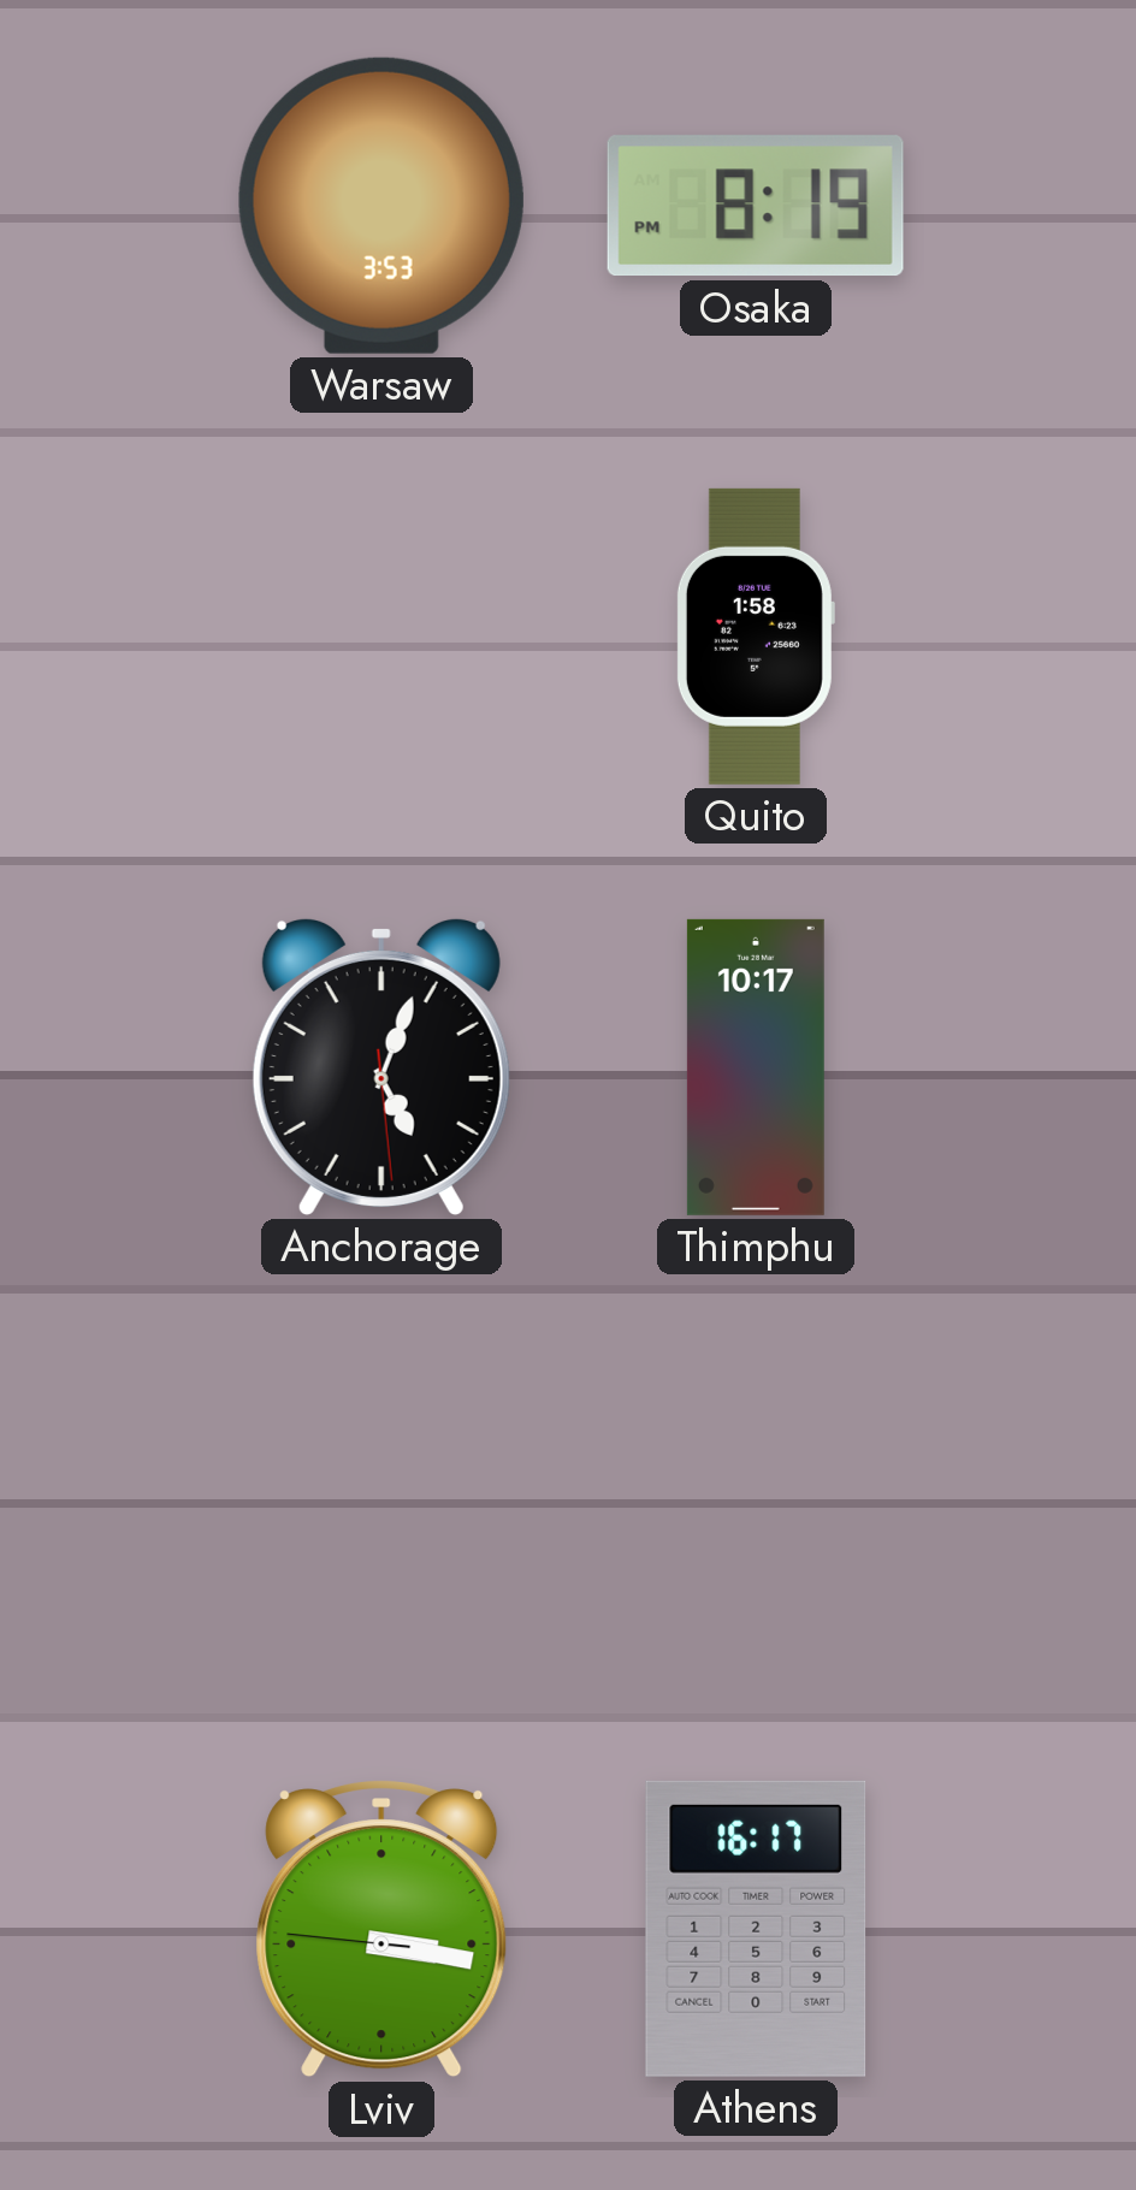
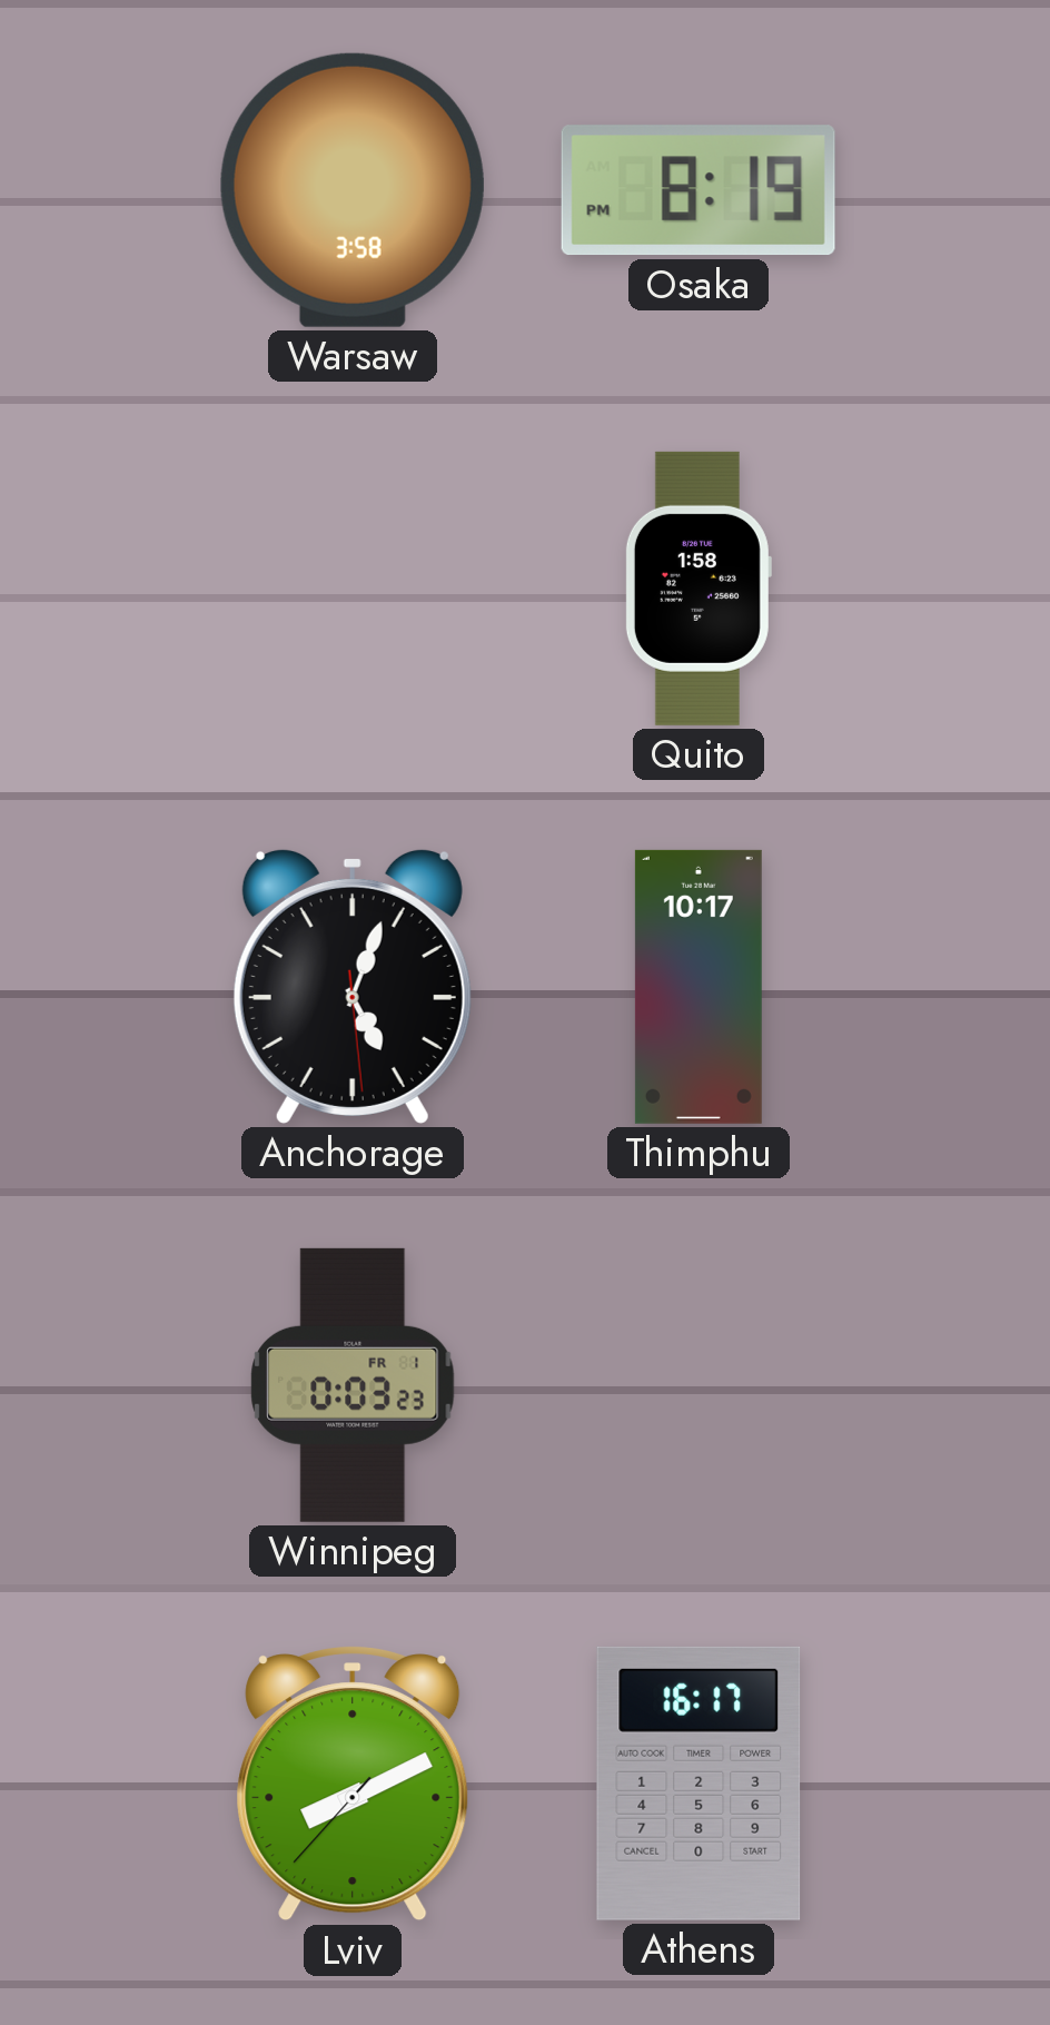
Warsaw: 3:53 -> 3:58
Winnipeg: none -> 0:03
Lviv: 3:16 -> 8:10
